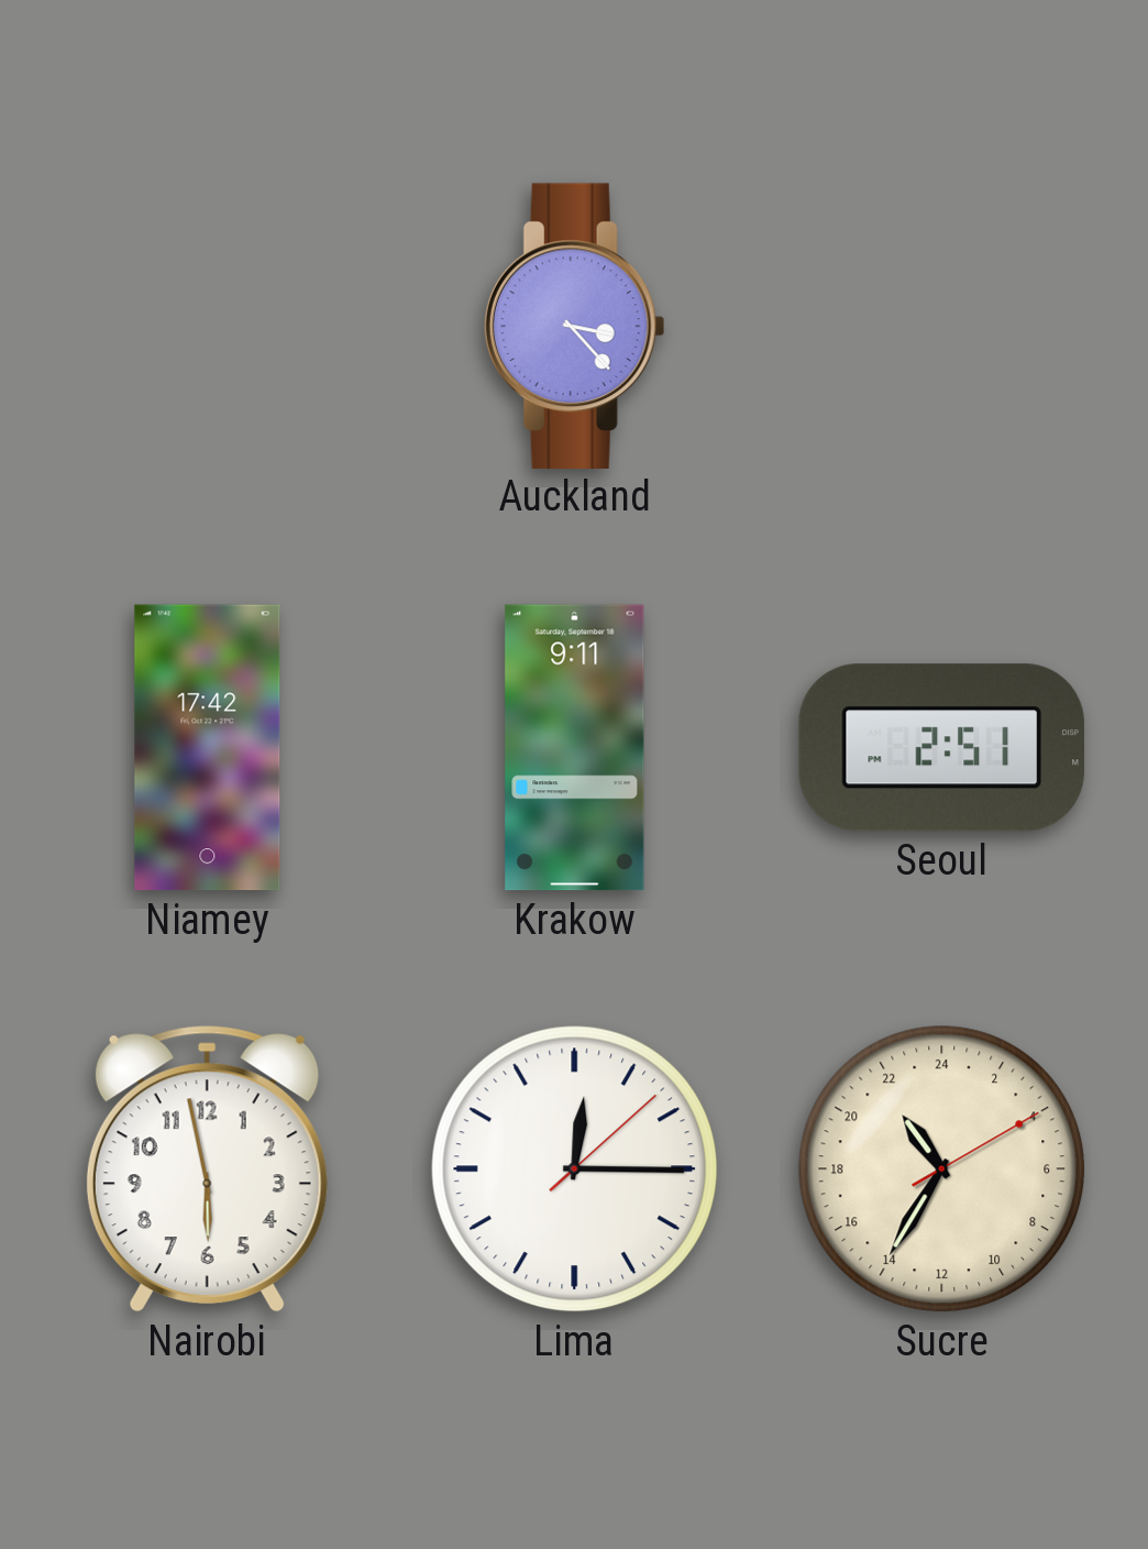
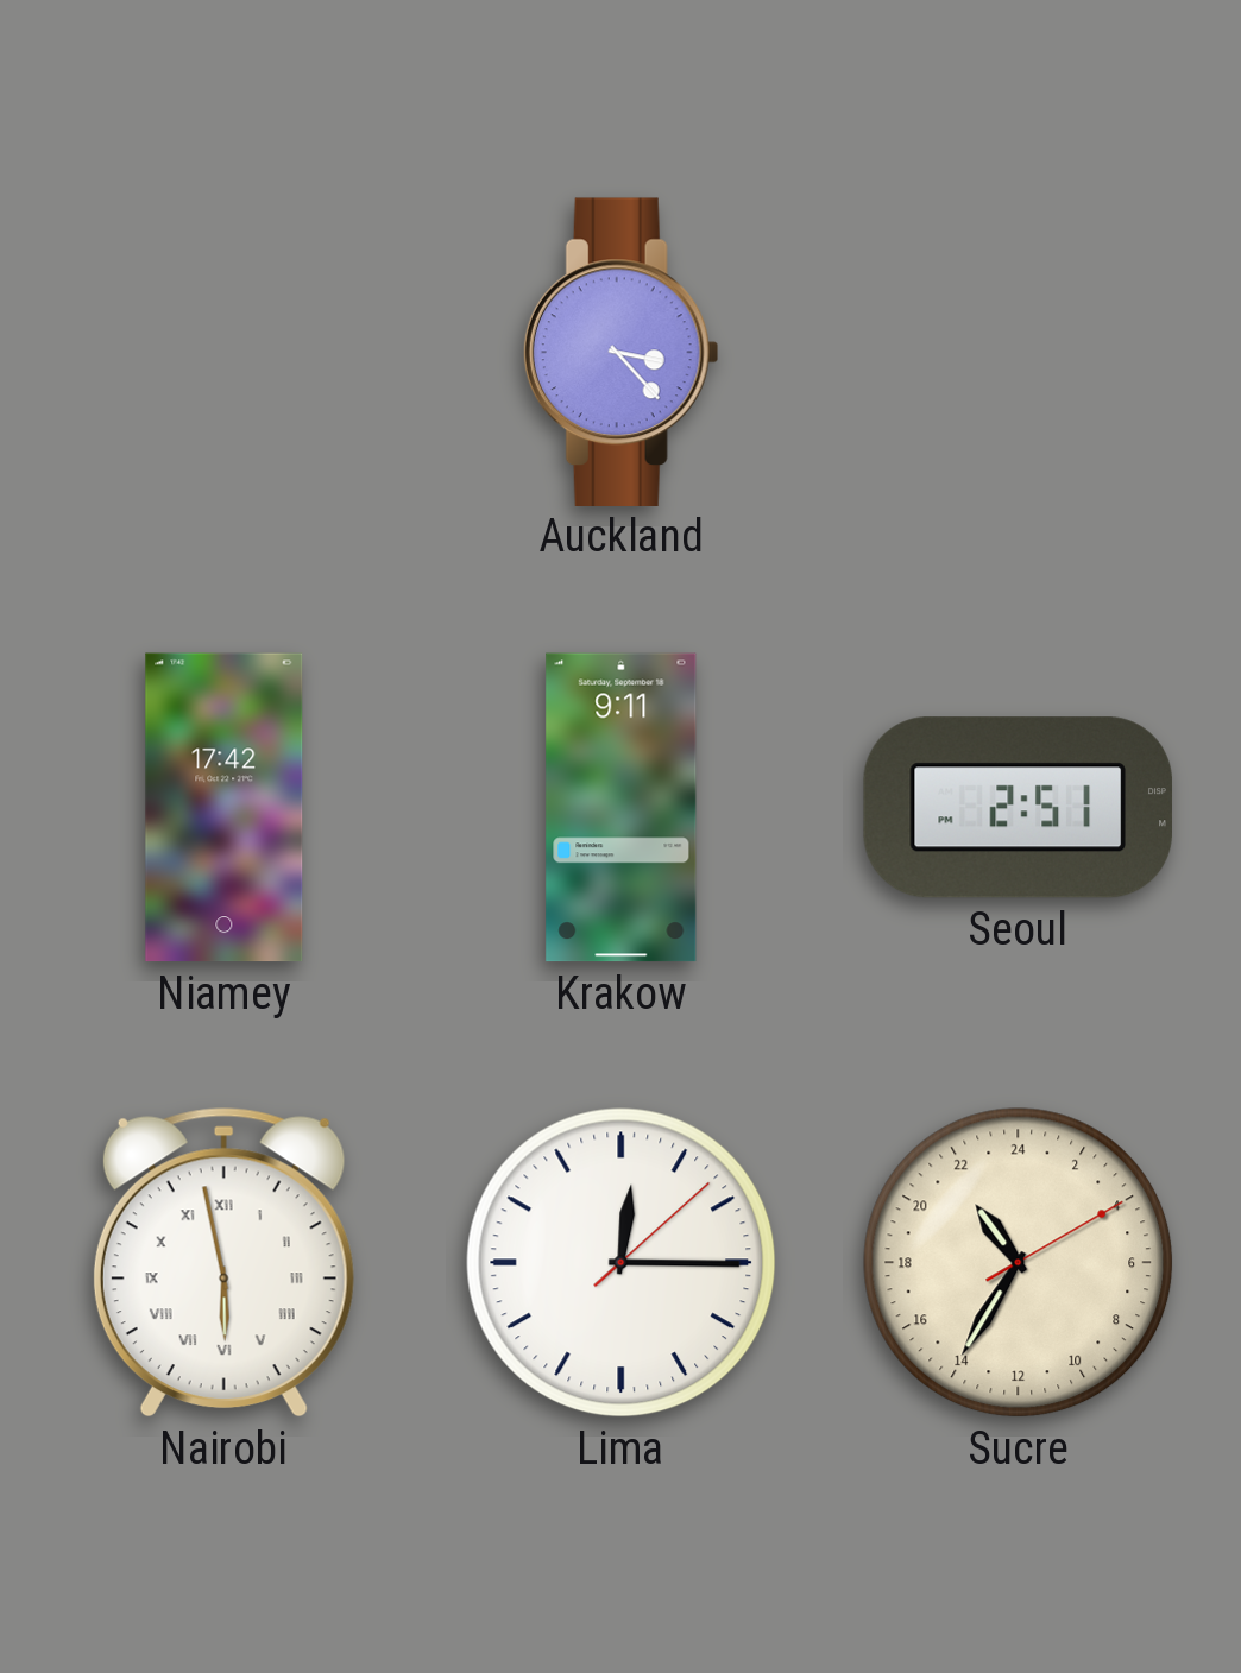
Nairobi numerals: Arabic -> Roman
